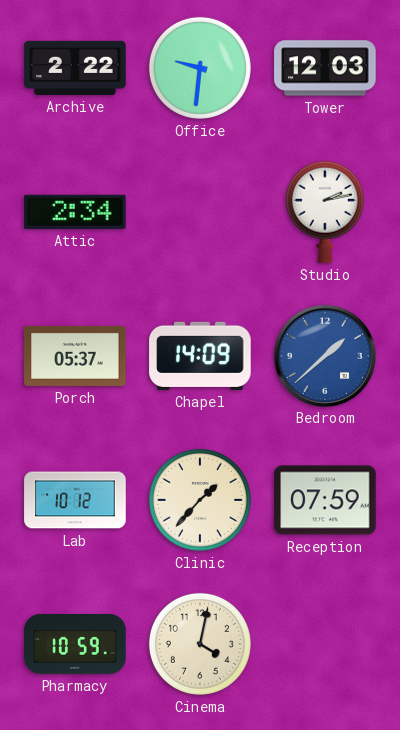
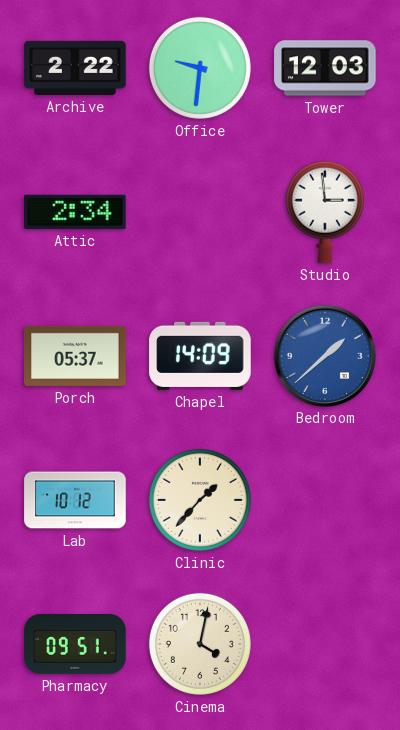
Studio: 2:13 -> 2:59
Reception: 07:59 -> none
Pharmacy: 10:59 -> 09:51
